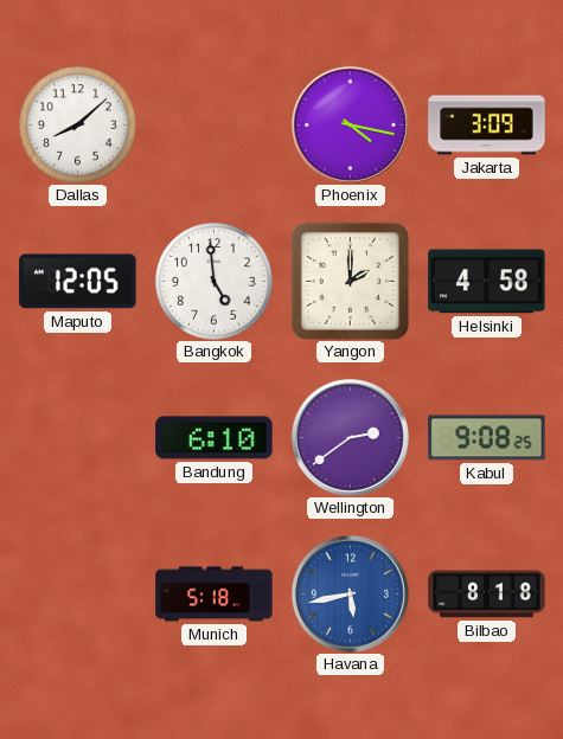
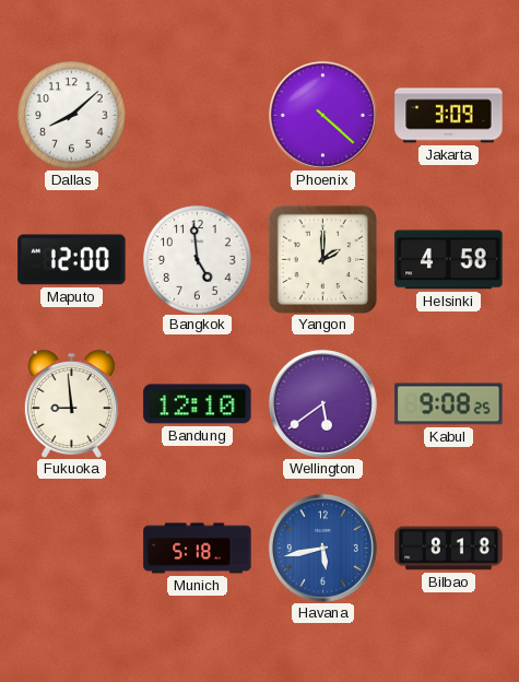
Phoenix: 4:17 -> 4:22
Maputo: 12:05 -> 12:00
Fukuoka: none -> 8:59
Bandung: 6:10 -> 12:10
Wellington: 2:39 -> 5:39
